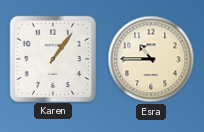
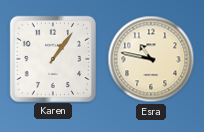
Esra: 10:45 -> 10:47
